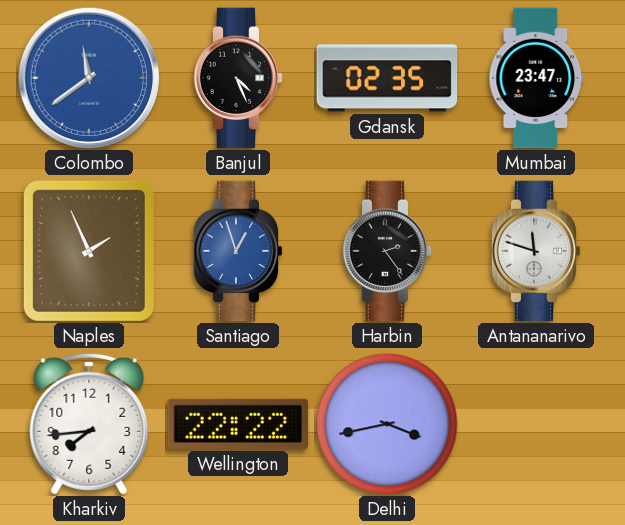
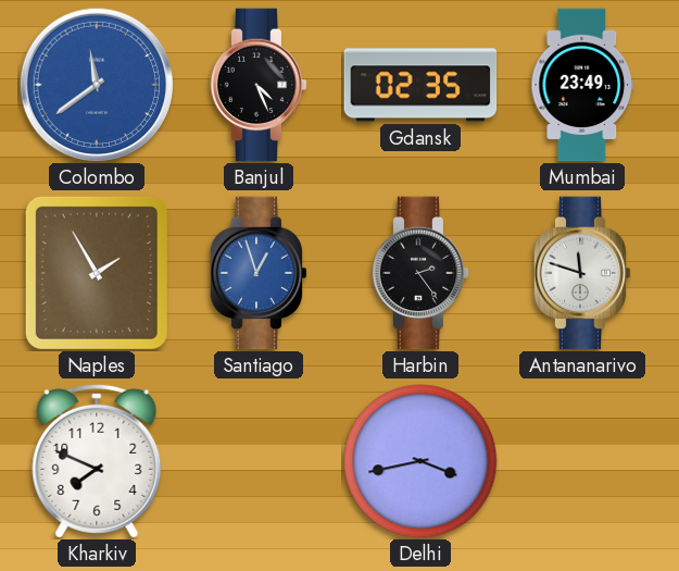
Mumbai: 23:47 -> 23:49
Naples: 1:56 -> 1:55
Kharkiv: 7:44 -> 7:49
Wellington: 22:22 -> none
